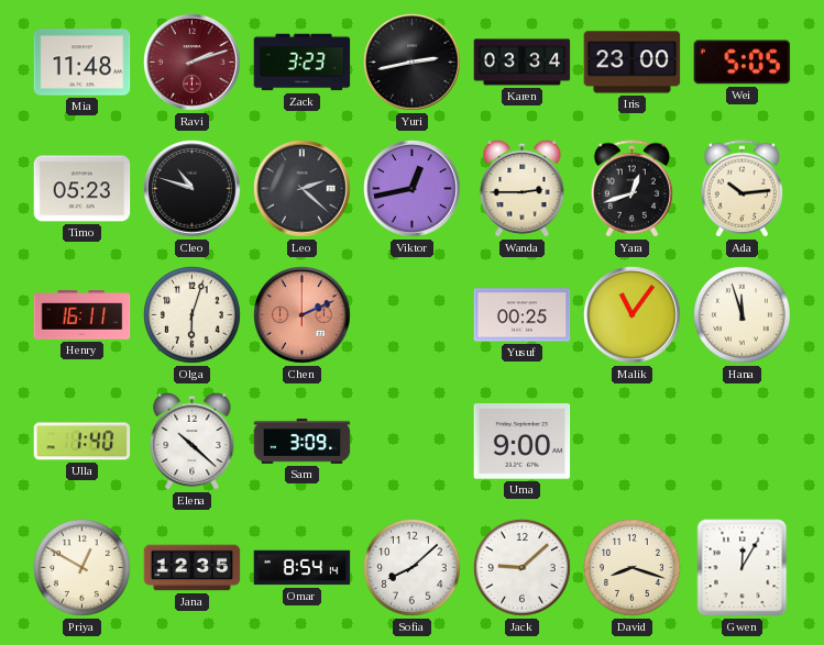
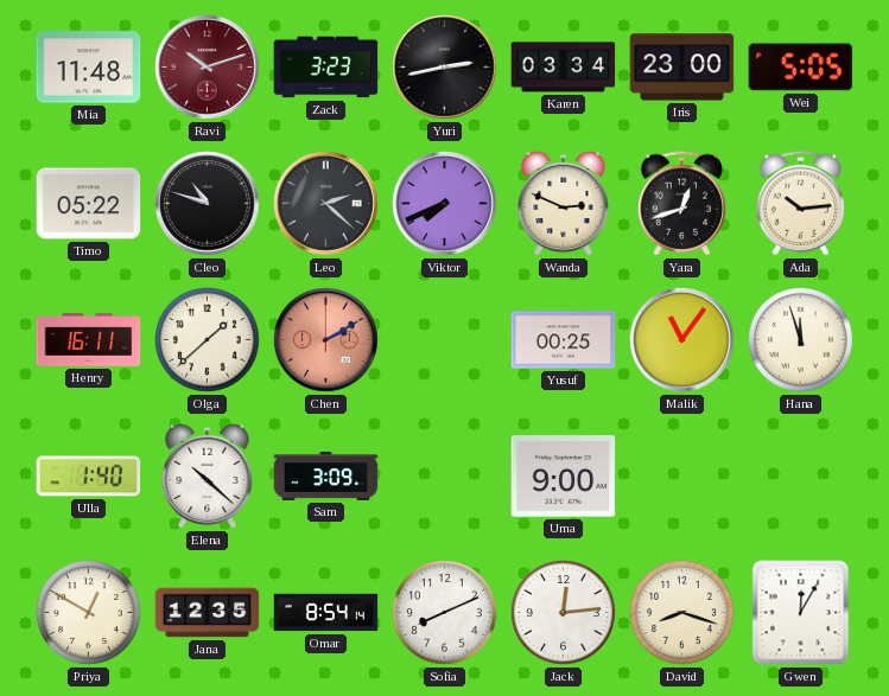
Ravi: 2:12 -> 10:12
Timo: 05:23 -> 05:22
Viktor: 12:43 -> 7:41
Wanda: 2:45 -> 2:49
Olga: 6:03 -> 1:38
Chen: 2:11 -> 2:10
Sofia: 8:08 -> 8:11
Jack: 9:08 -> 12:14
